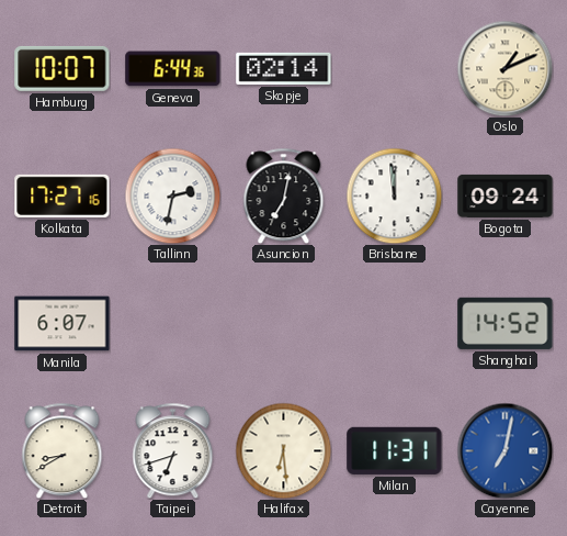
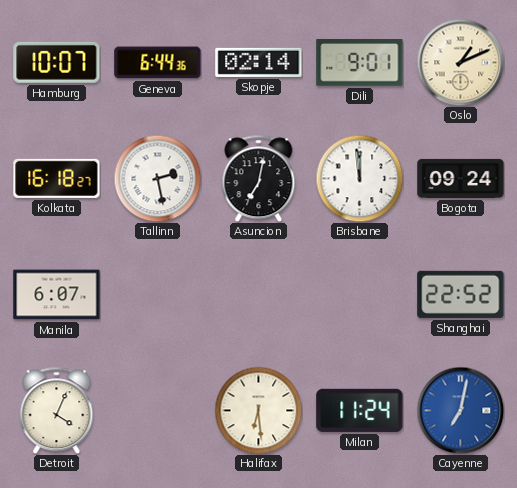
Dili: none -> 9:01
Kolkata: 17:27 -> 16:18
Tallinn: 2:32 -> 2:28
Shanghai: 14:52 -> 22:52
Detroit: 8:40 -> 4:04
Taipei: 6:42 -> none
Milan: 11:31 -> 11:24
